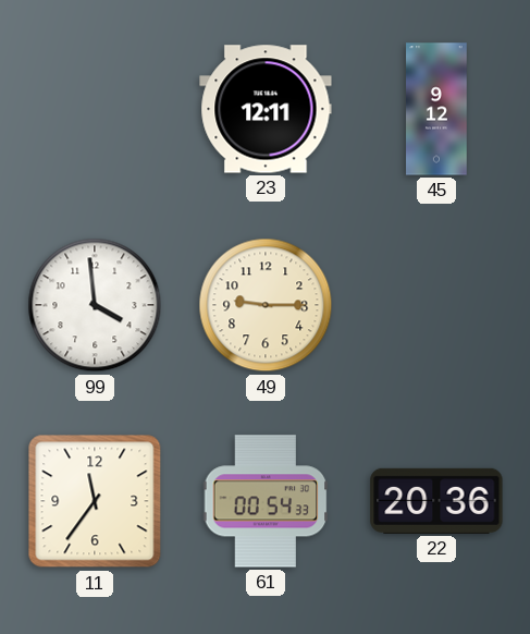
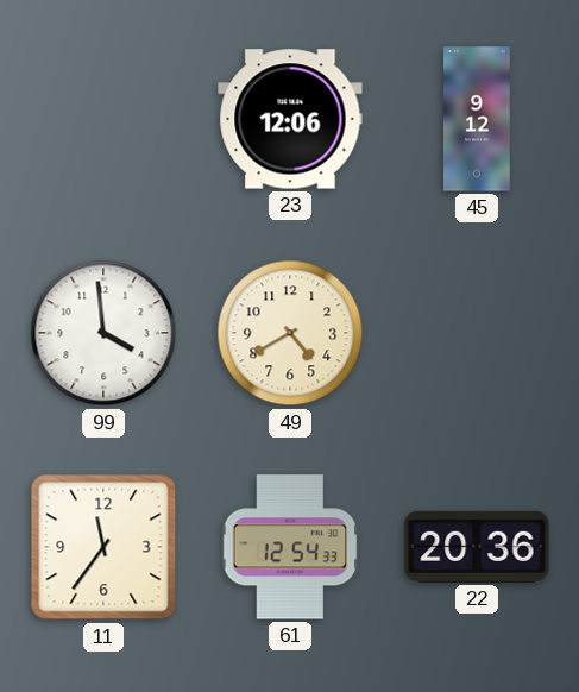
23: 12:11 -> 12:06
49: 9:15 -> 4:40
61: 00:54 -> 12:54
